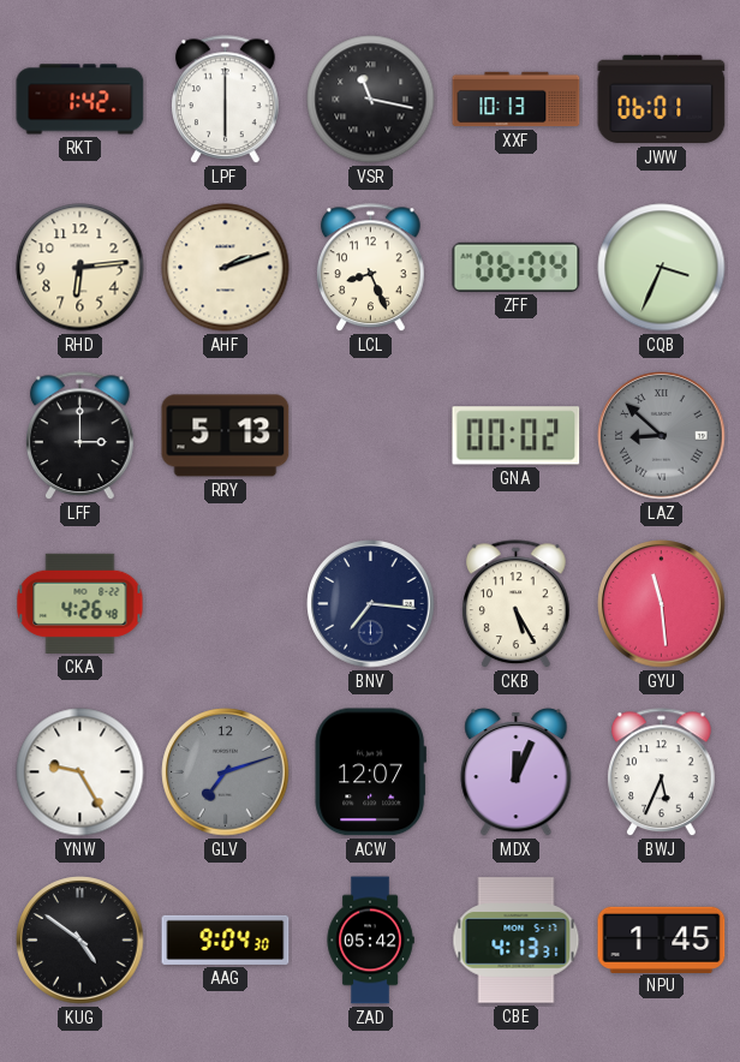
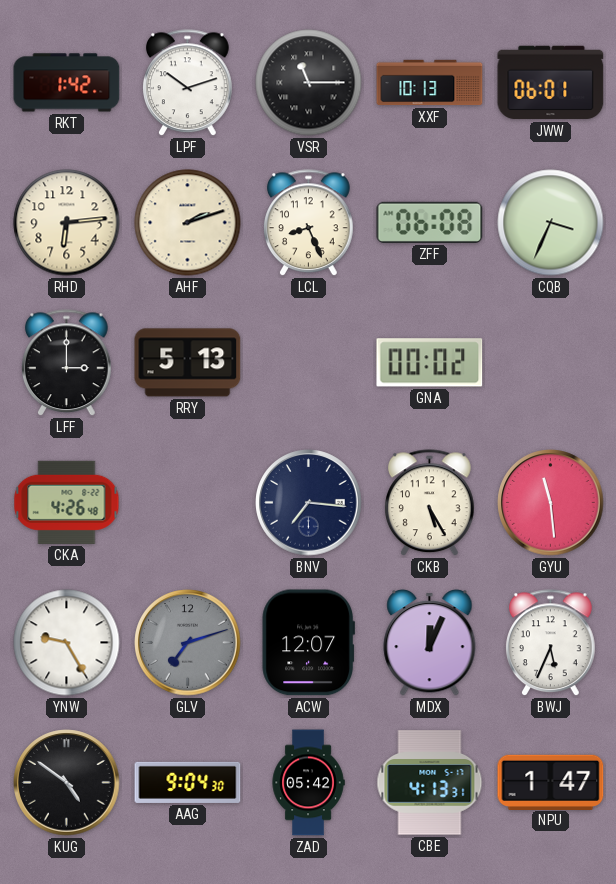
LPF: 6:00 -> 10:12
VSR: 11:17 -> 11:15
ZFF: 06:04 -> 06:08
LAZ: 8:52 -> none
NPU: 1:45 -> 1:47
